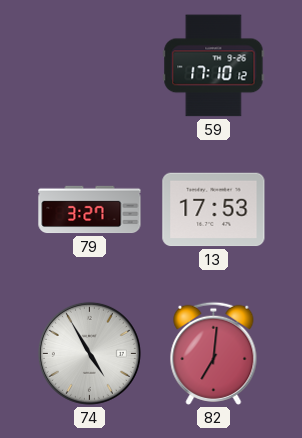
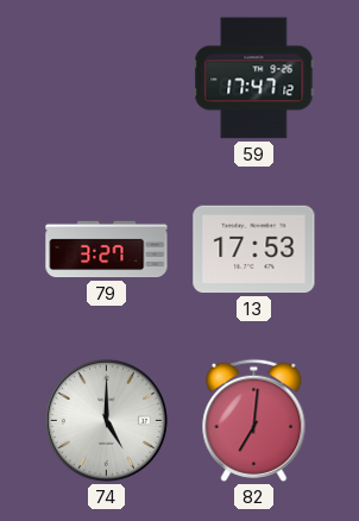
59: 17:10 -> 17:47
74: 4:55 -> 5:00
